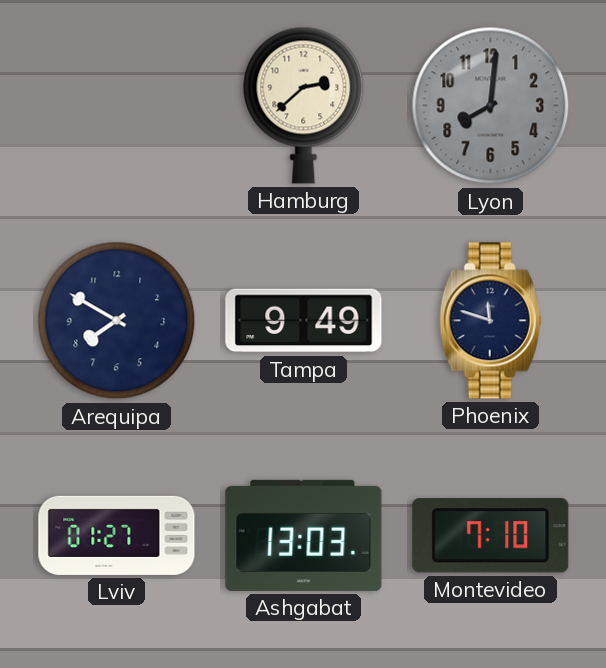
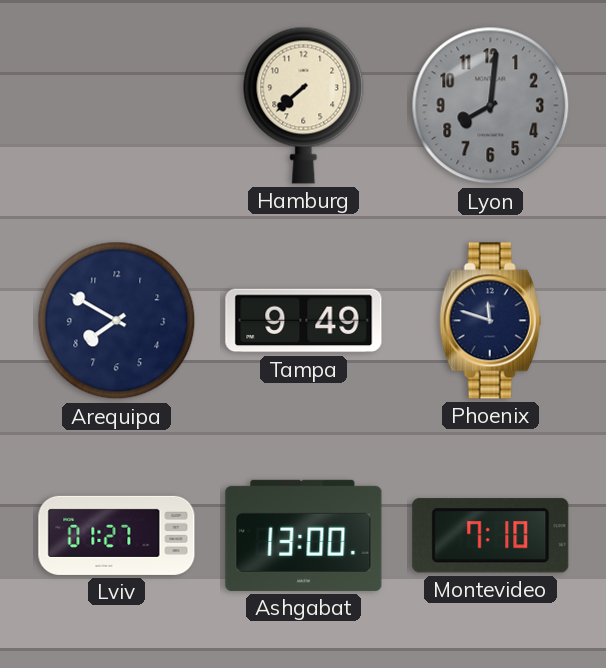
Hamburg: 2:38 -> 7:38
Ashgabat: 13:03 -> 13:00
